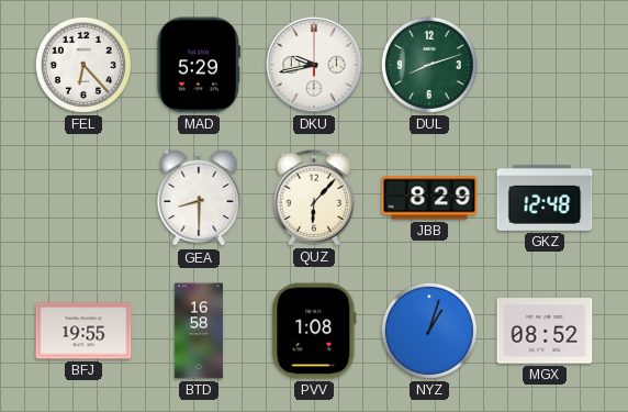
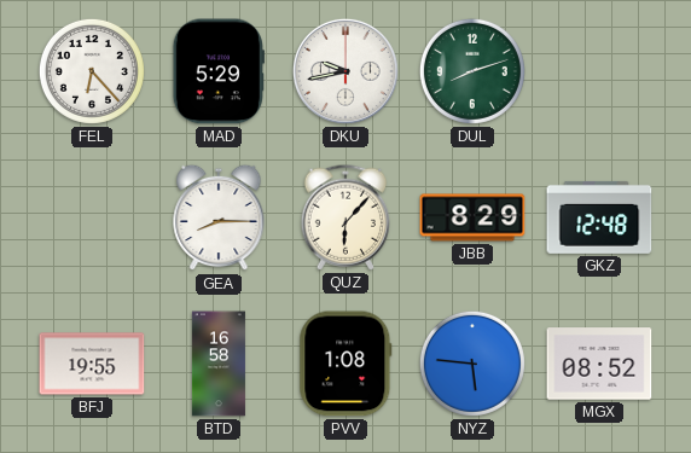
GEA: 8:30 -> 8:15
NYZ: 1:03 -> 5:46
